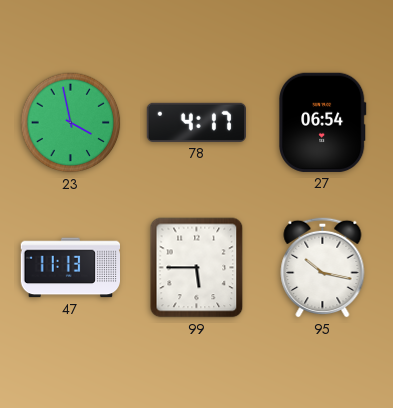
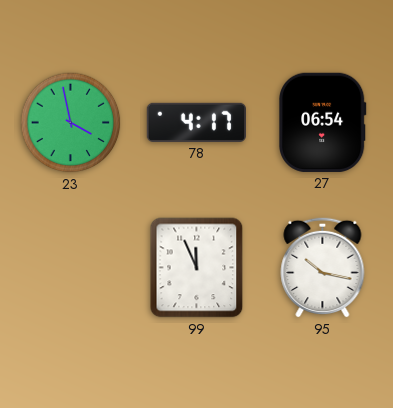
47: 11:13 -> none
99: 5:45 -> 11:56
